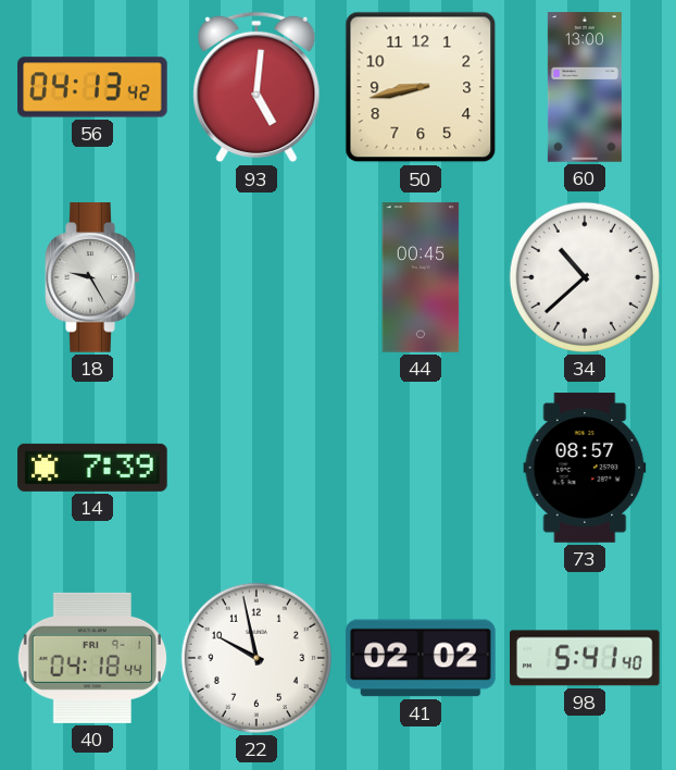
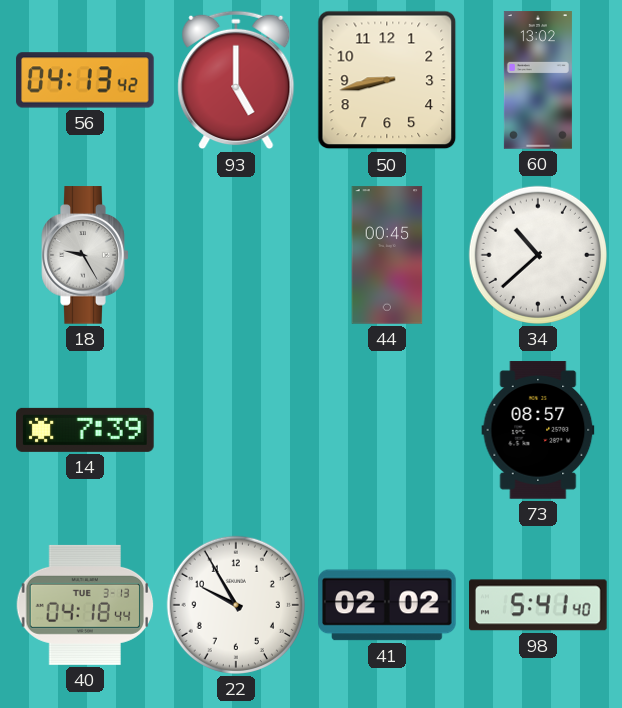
93: 5:01 -> 5:00
60: 13:00 -> 13:02
40 date: FRI 9-1 -> TUE 3-13
22: 9:58 -> 9:55
